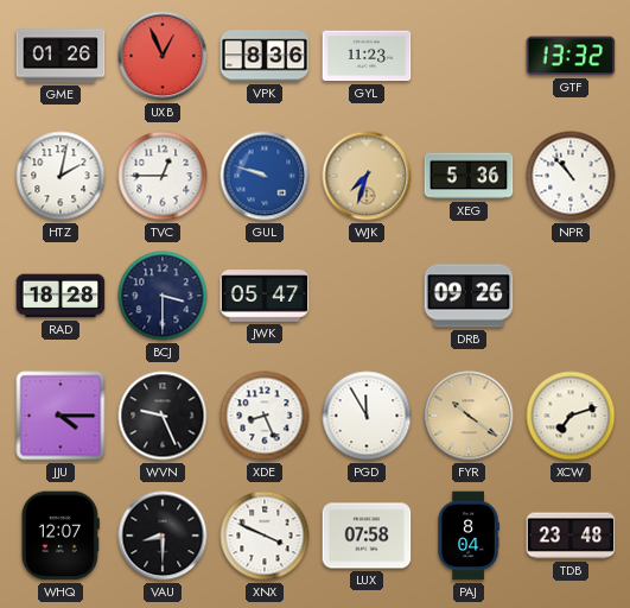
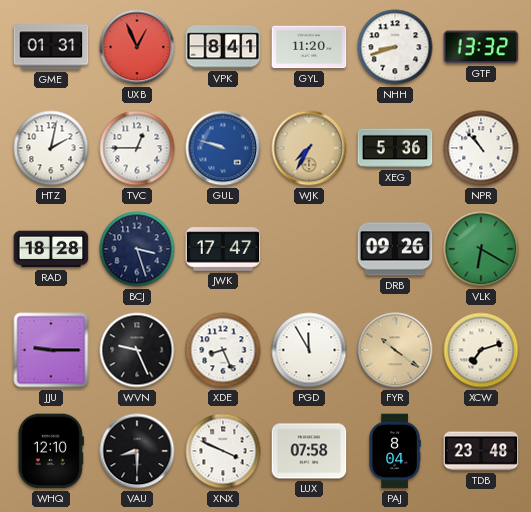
GME: 01:26 -> 01:31
VPK: 8:36 -> 8:41
GYL: 11:23 -> 11:20
NHH: none -> 8:42
WJK: 7:33 -> 7:35
BCJ: 3:30 -> 3:27
JWK: 05:47 -> 17:47
VLK: none -> 6:20
JJU: 4:15 -> 9:15
WHQ: 12:07 -> 12:10
